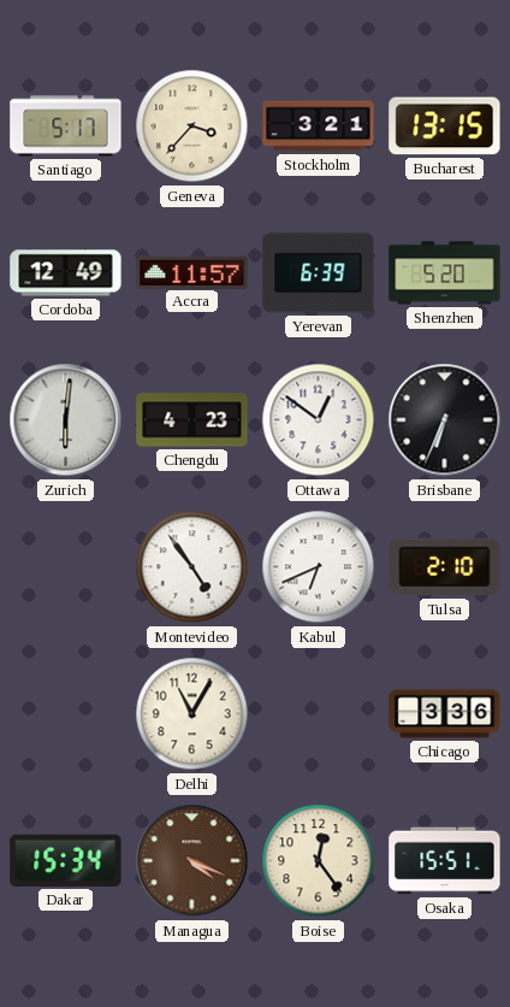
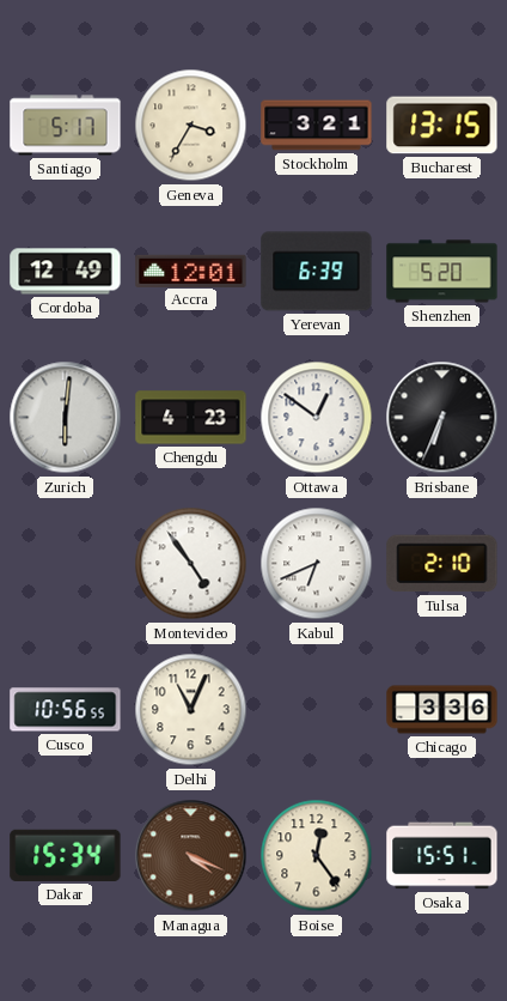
Geneva: 3:37 -> 3:35
Accra: 11:57 -> 12:01
Cusco: none -> 10:56
Delhi: 11:05 -> 11:04
